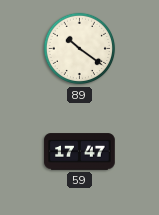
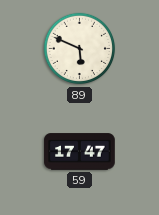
89: 10:21 -> 5:49
